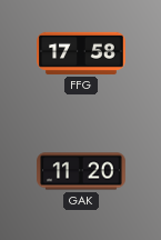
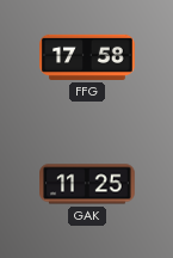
GAK: 11:20 -> 11:25
